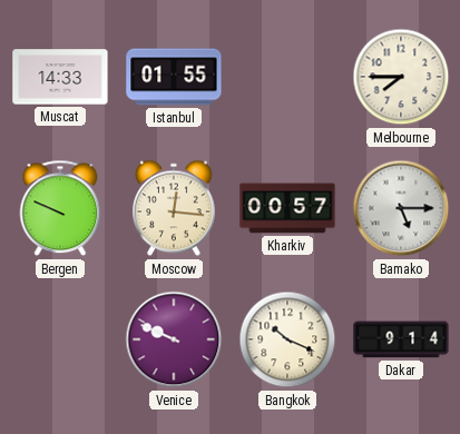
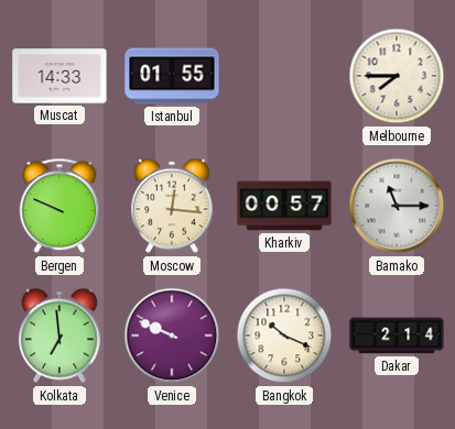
Bamako: 5:15 -> 11:15
Kolkata: none -> 6:59
Dakar: 9:14 -> 2:14
